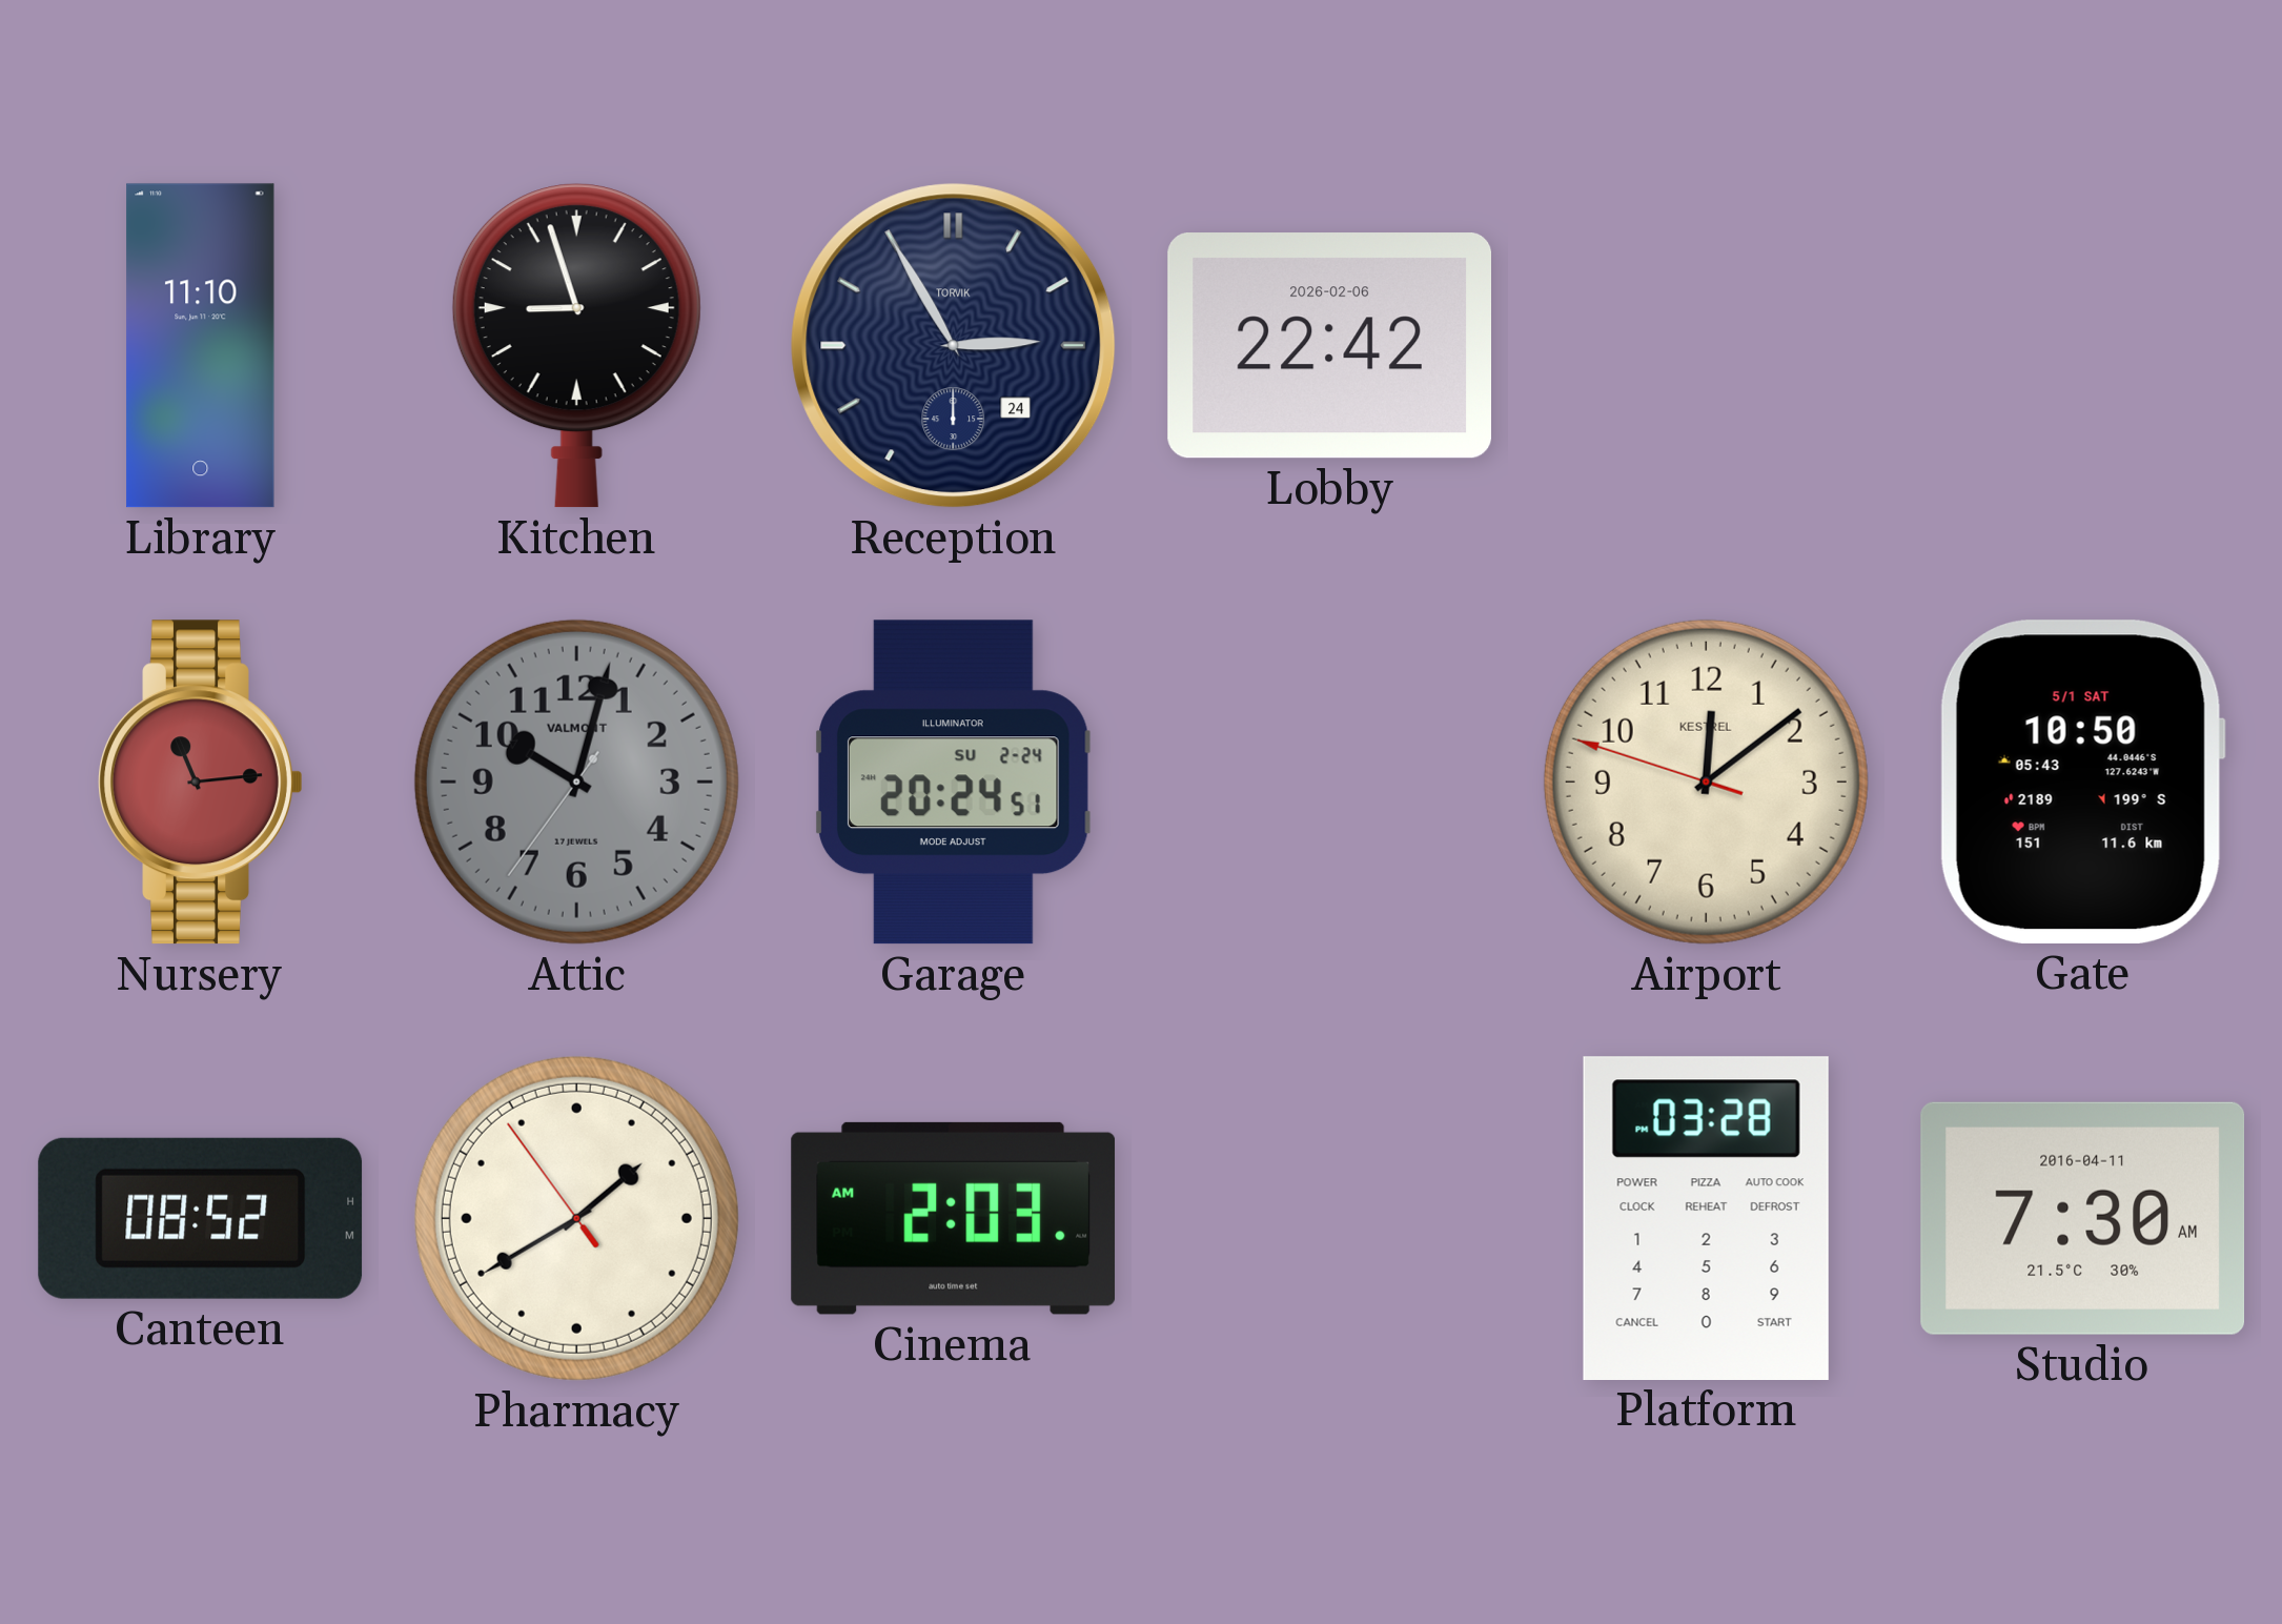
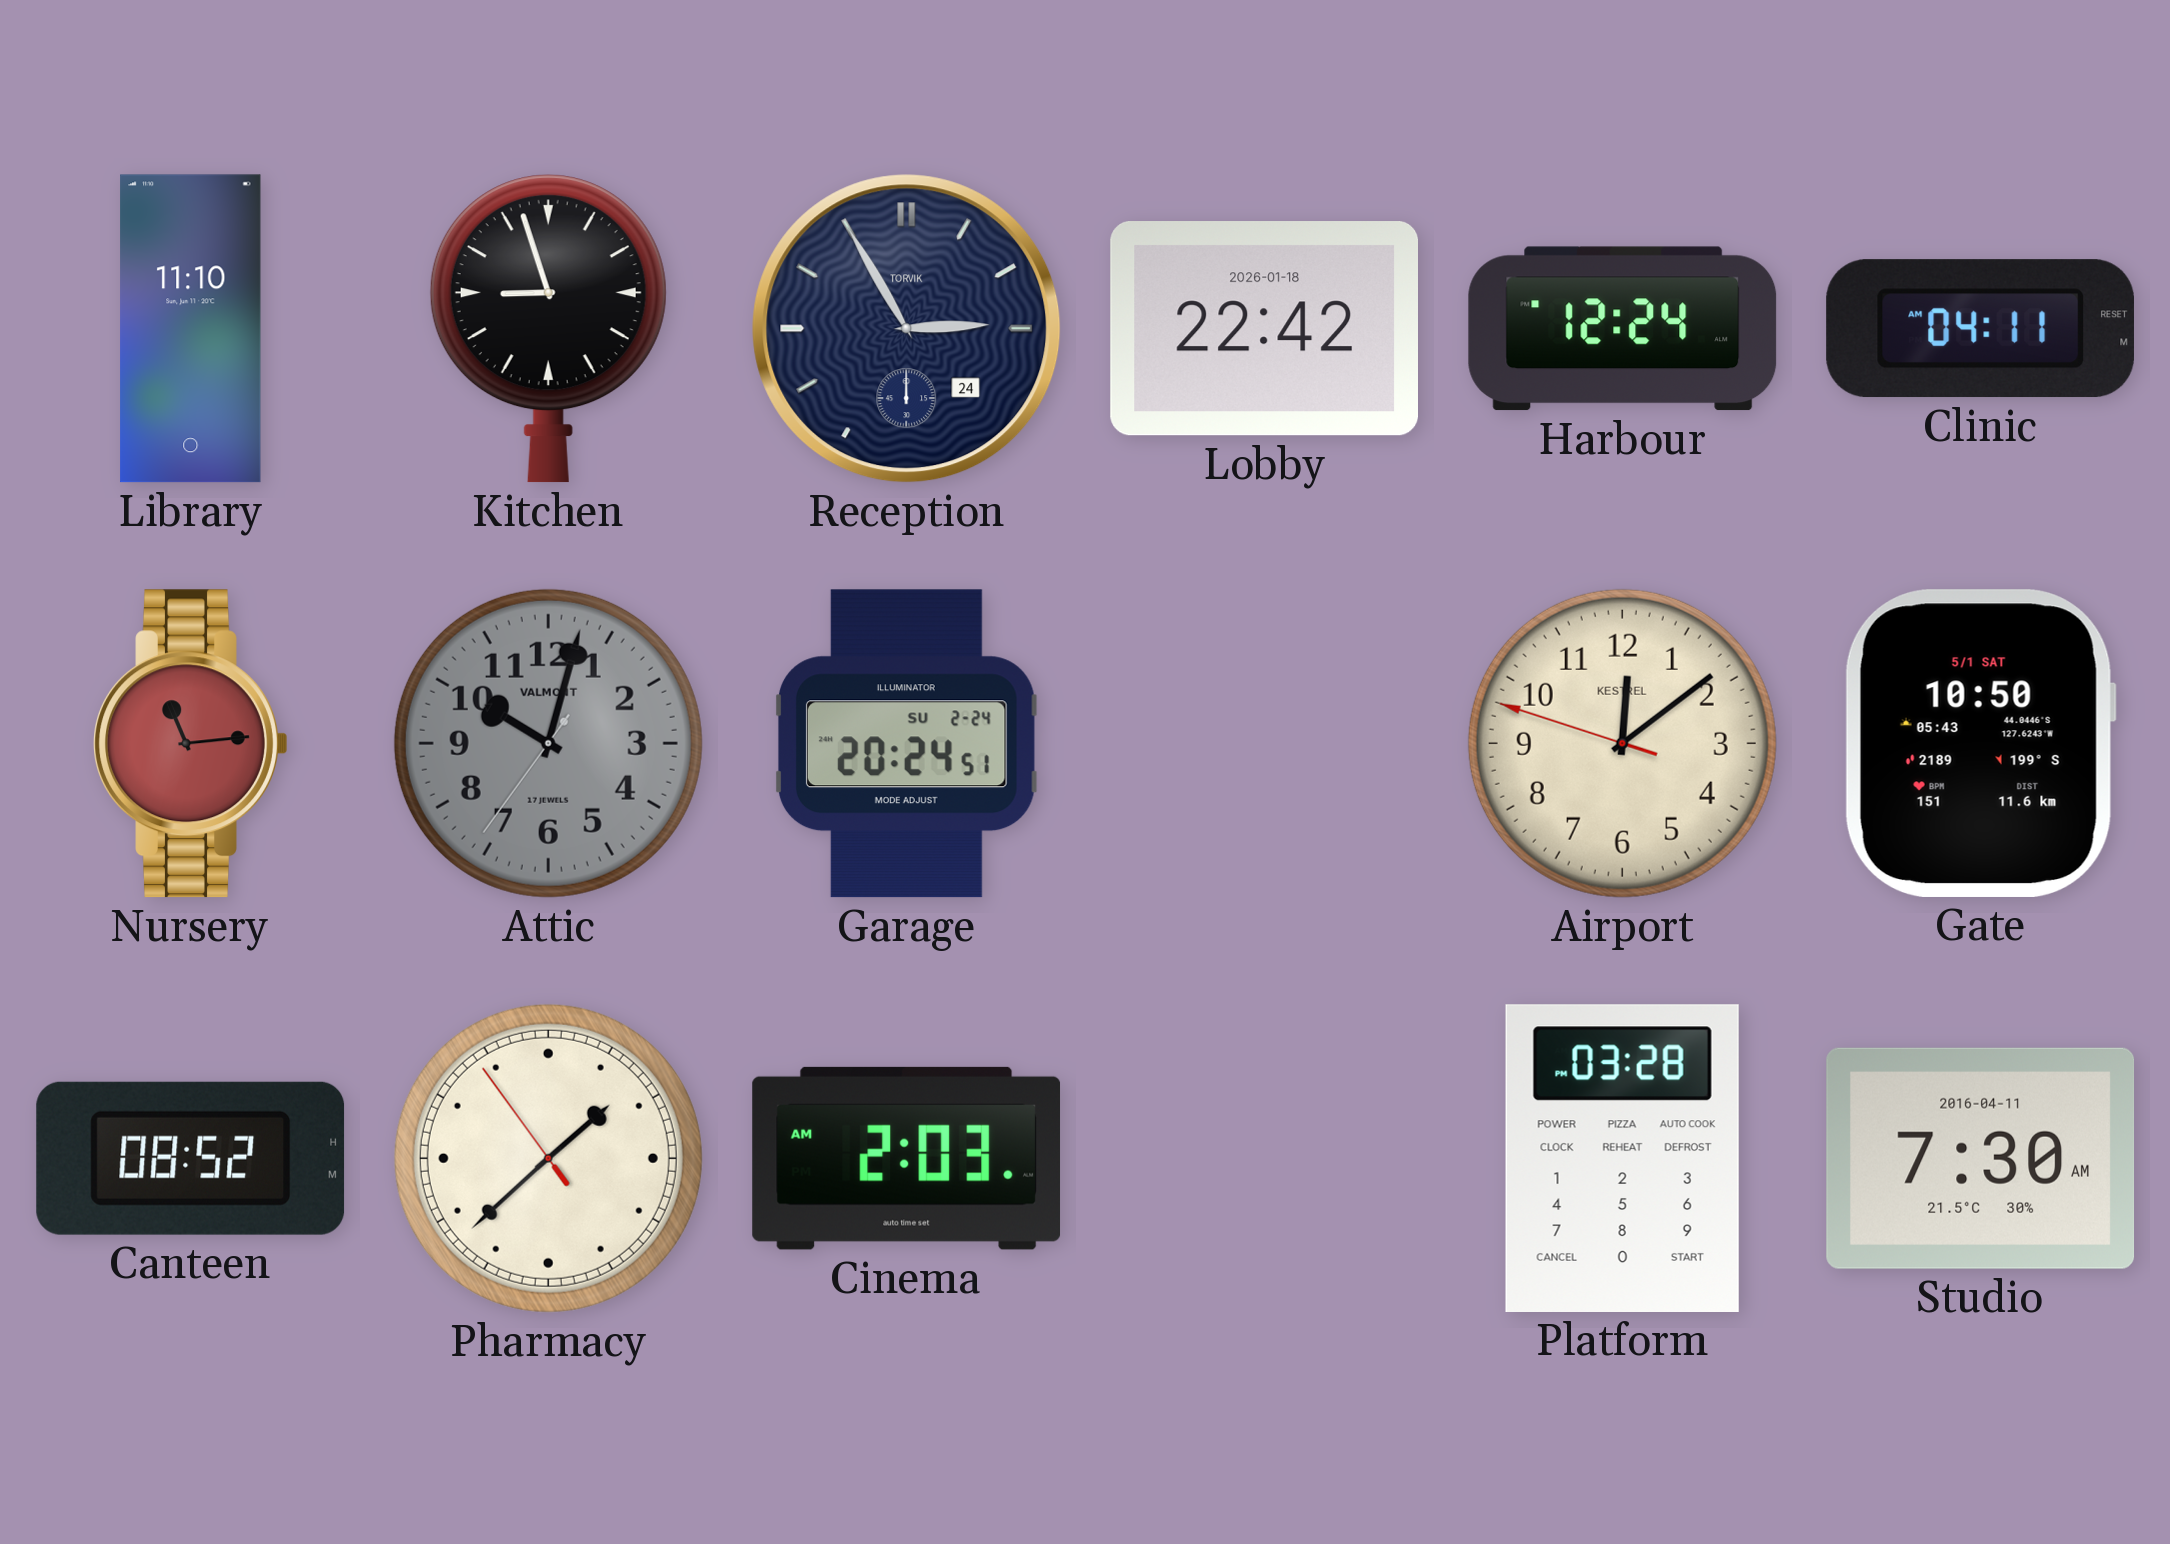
Lobby date: 2026-02-06 -> 2026-01-18
Harbour: none -> 12:24
Clinic: none -> 04:11
Pharmacy: 1:39 -> 1:37
